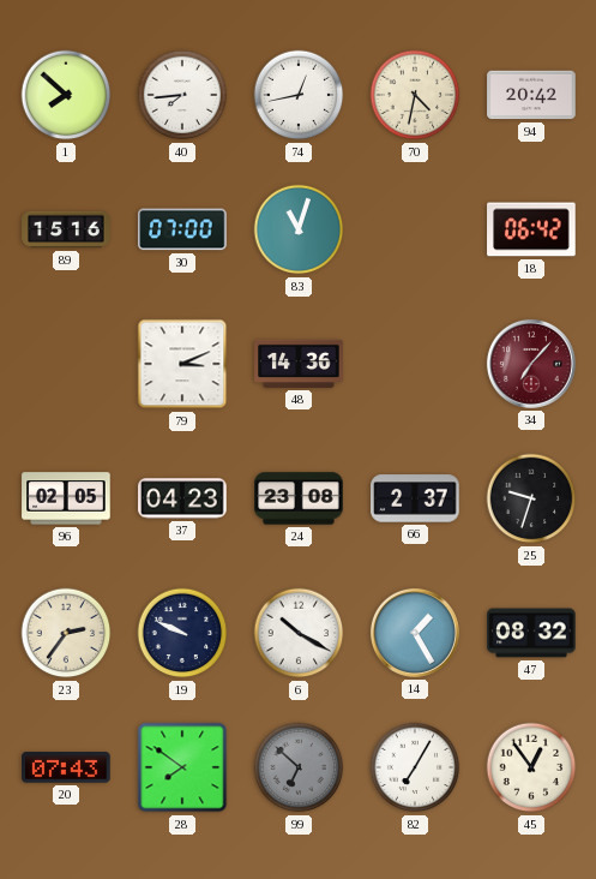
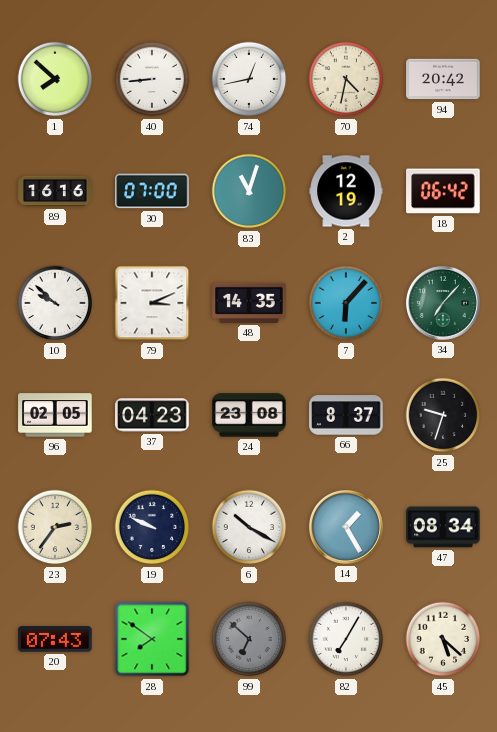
40: 7:44 -> 8:44
89: 15:16 -> 16:16
2: none -> 12:19
10: none -> 9:52
48: 14:36 -> 14:35
7: none -> 6:07
34 dial: burgundy -> green
66: 2:37 -> 8:37
47: 08:32 -> 08:34
45: 12:54 -> 5:22
